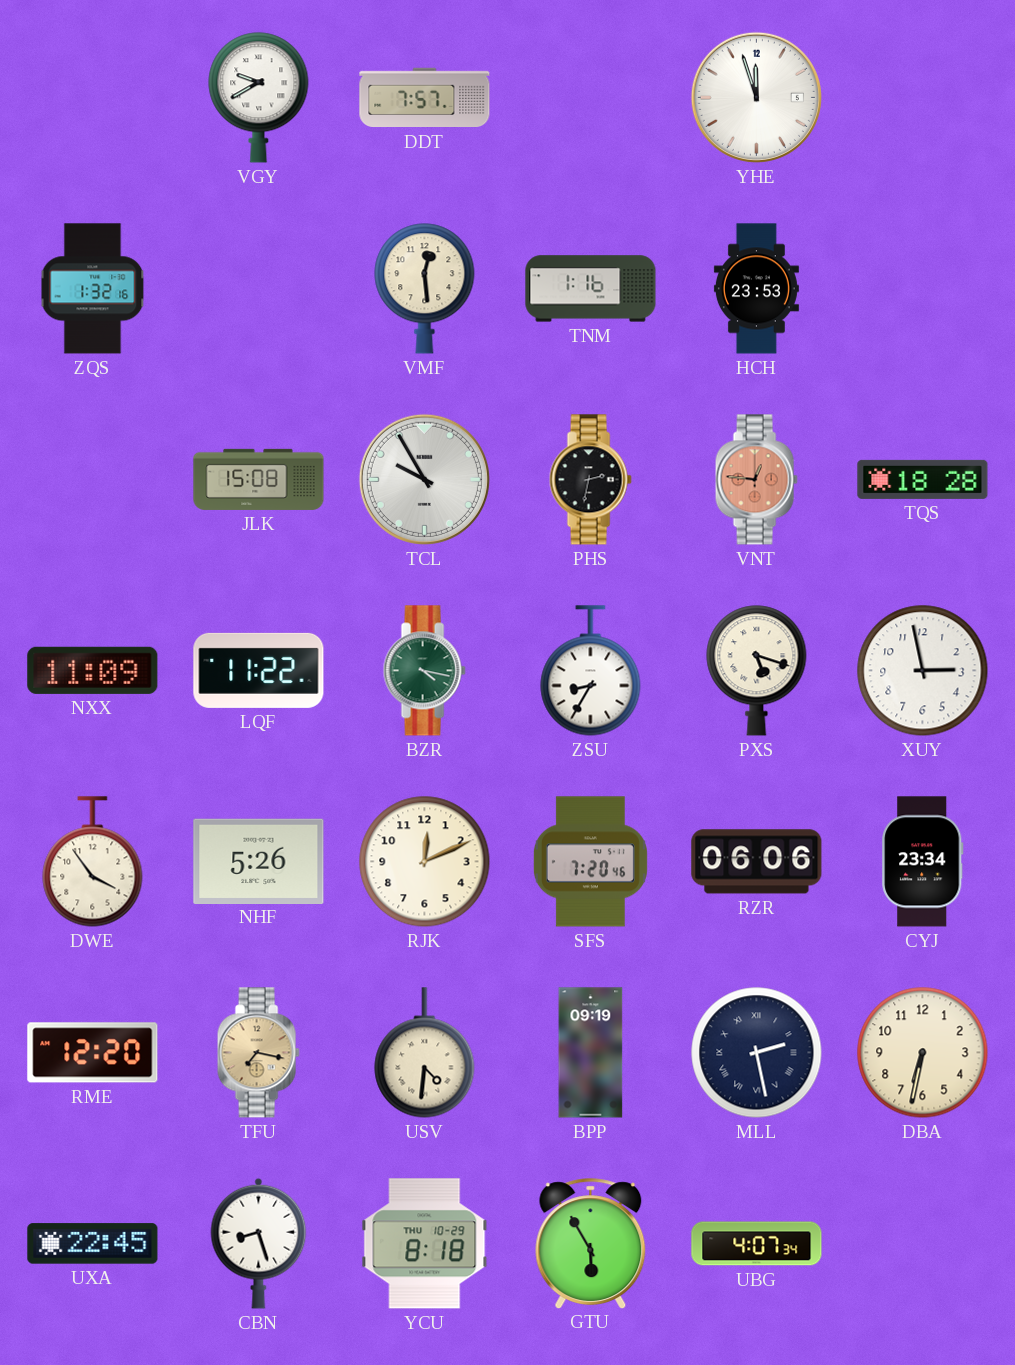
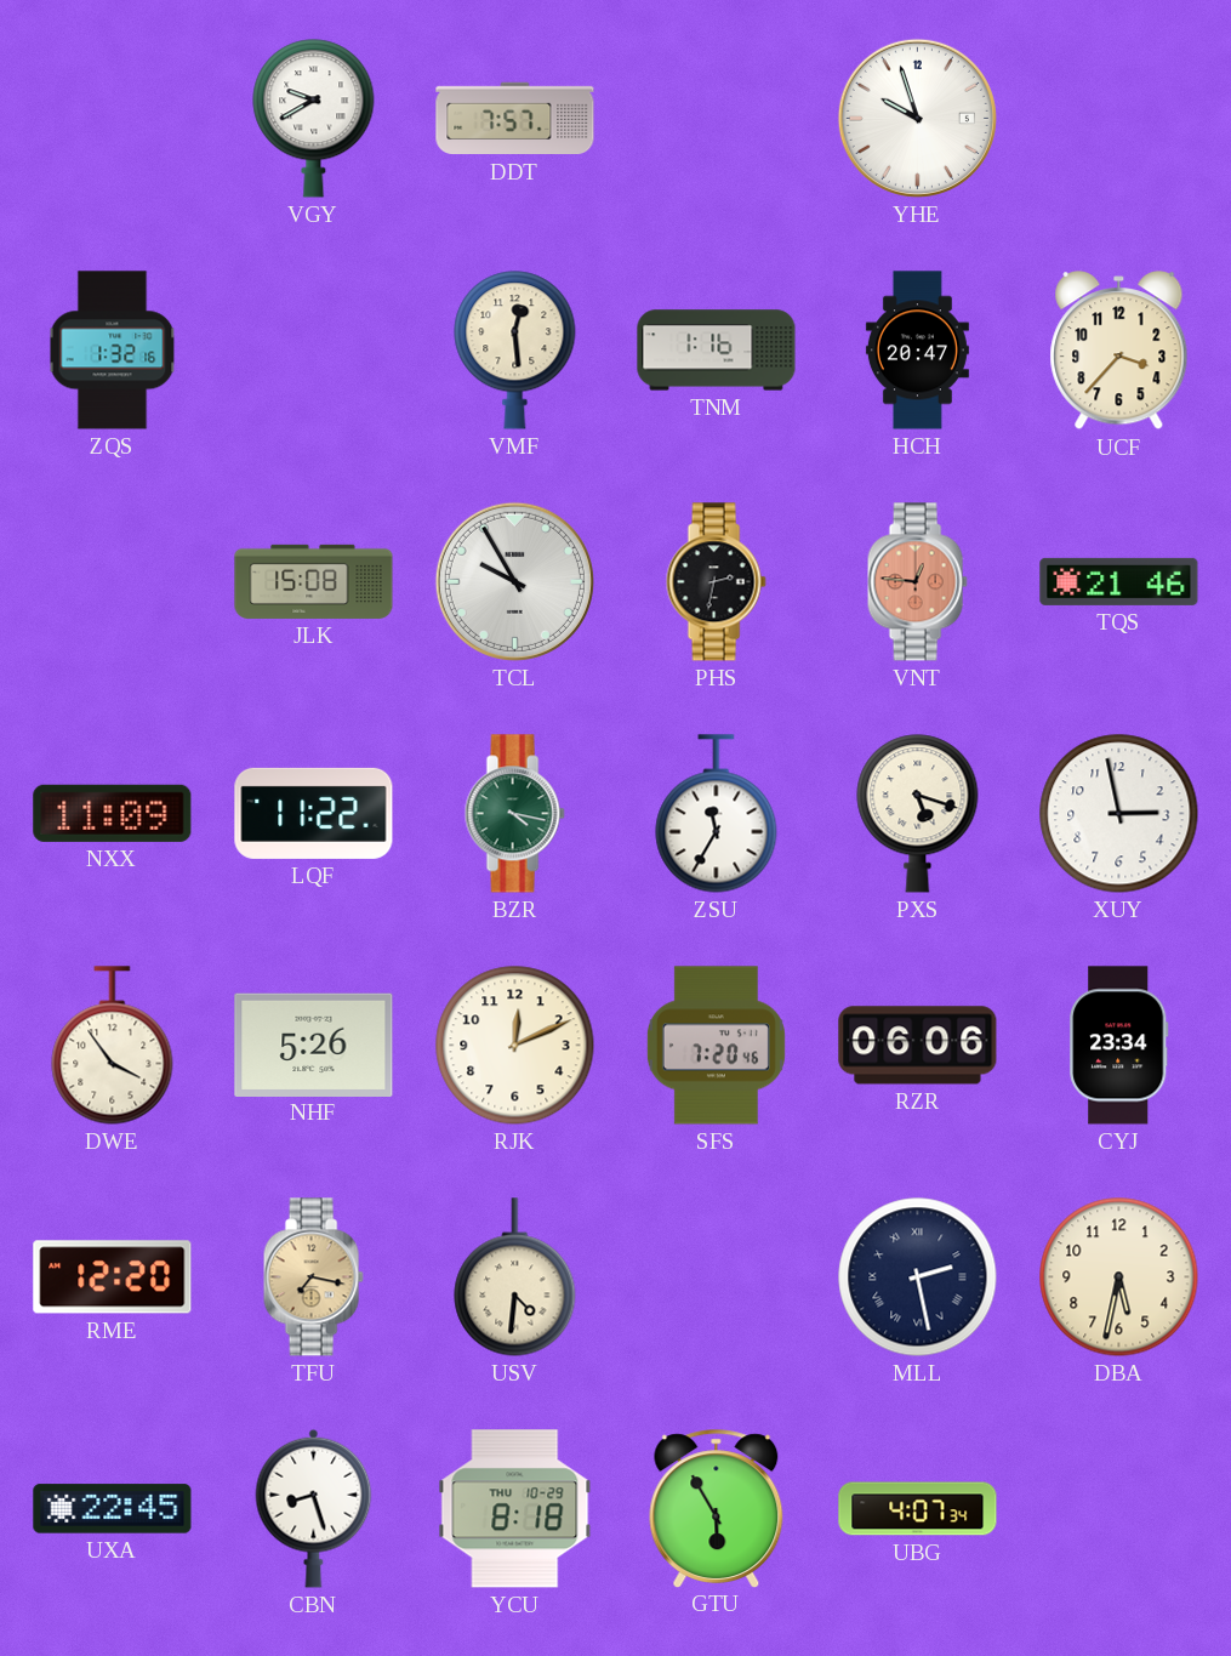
YHE: 11:57 -> 9:57
HCH: 23:53 -> 20:47
UCF: none -> 3:37
TQS: 18:28 -> 21:46
ZSU: 8:35 -> 11:35
BPP: 09:19 -> none
DBA: 6:32 -> 5:32
